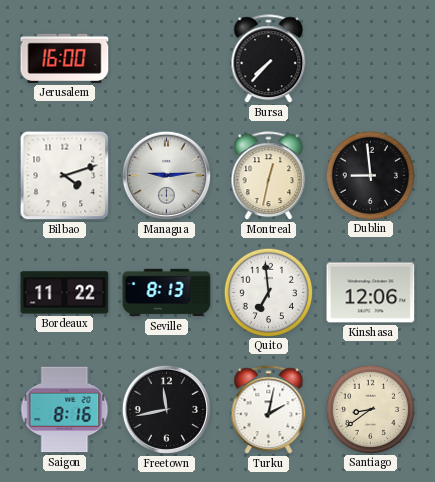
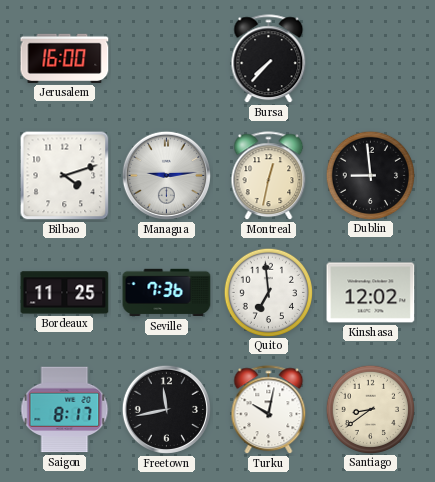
Bordeaux: 11:22 -> 11:25
Seville: 8:13 -> 7:36
Kinshasa: 12:06 -> 12:02
Saigon: 8:16 -> 8:17
Turku: 2:02 -> 10:02
